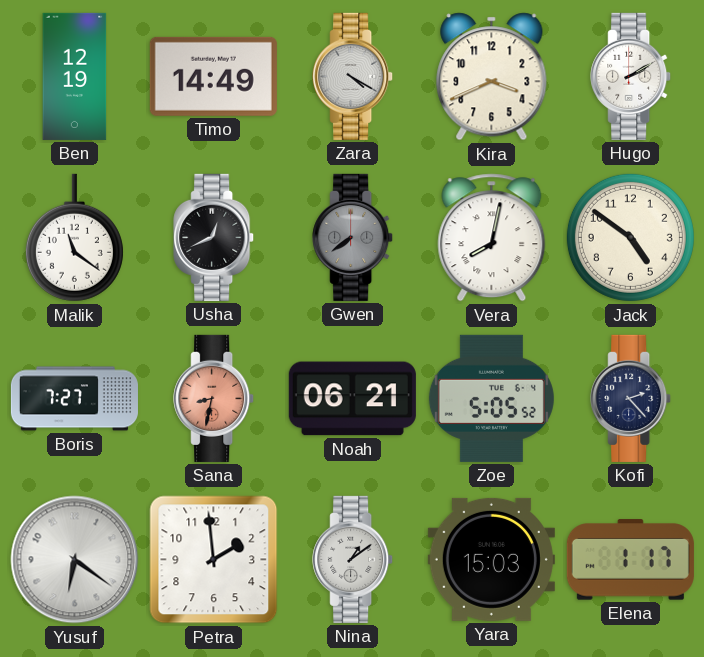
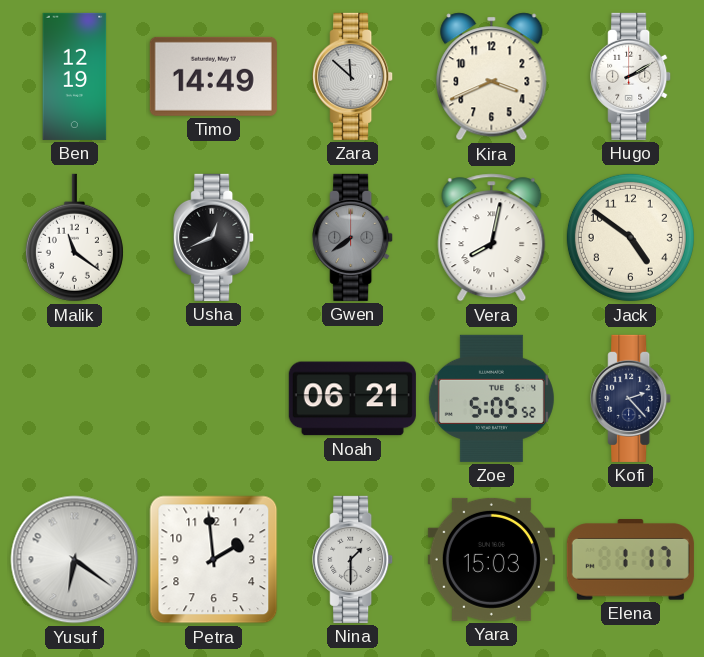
Zara: 4:20 -> 11:52
Boris: 7:27 -> none
Sana: 8:32 -> none
Nina: 1:09 -> 1:30
